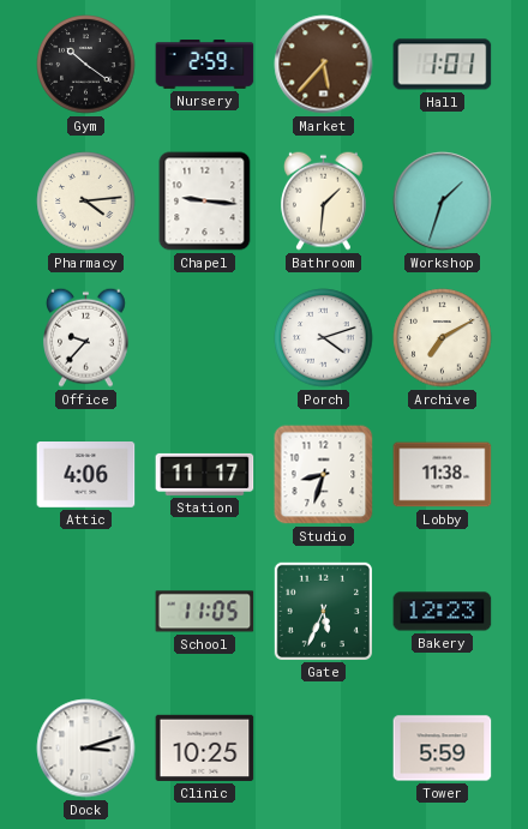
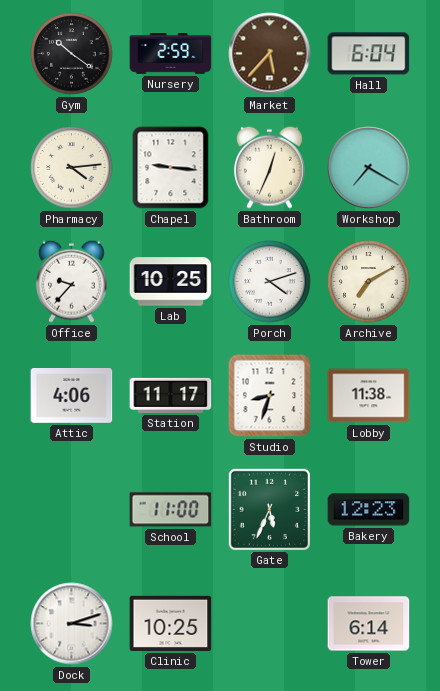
Hall: 1:01 -> 6:04
Bathroom: 1:31 -> 12:34
Workshop: 1:33 -> 7:20
Lab: none -> 10:25
School: 11:05 -> 11:00
Tower: 5:59 -> 6:14
